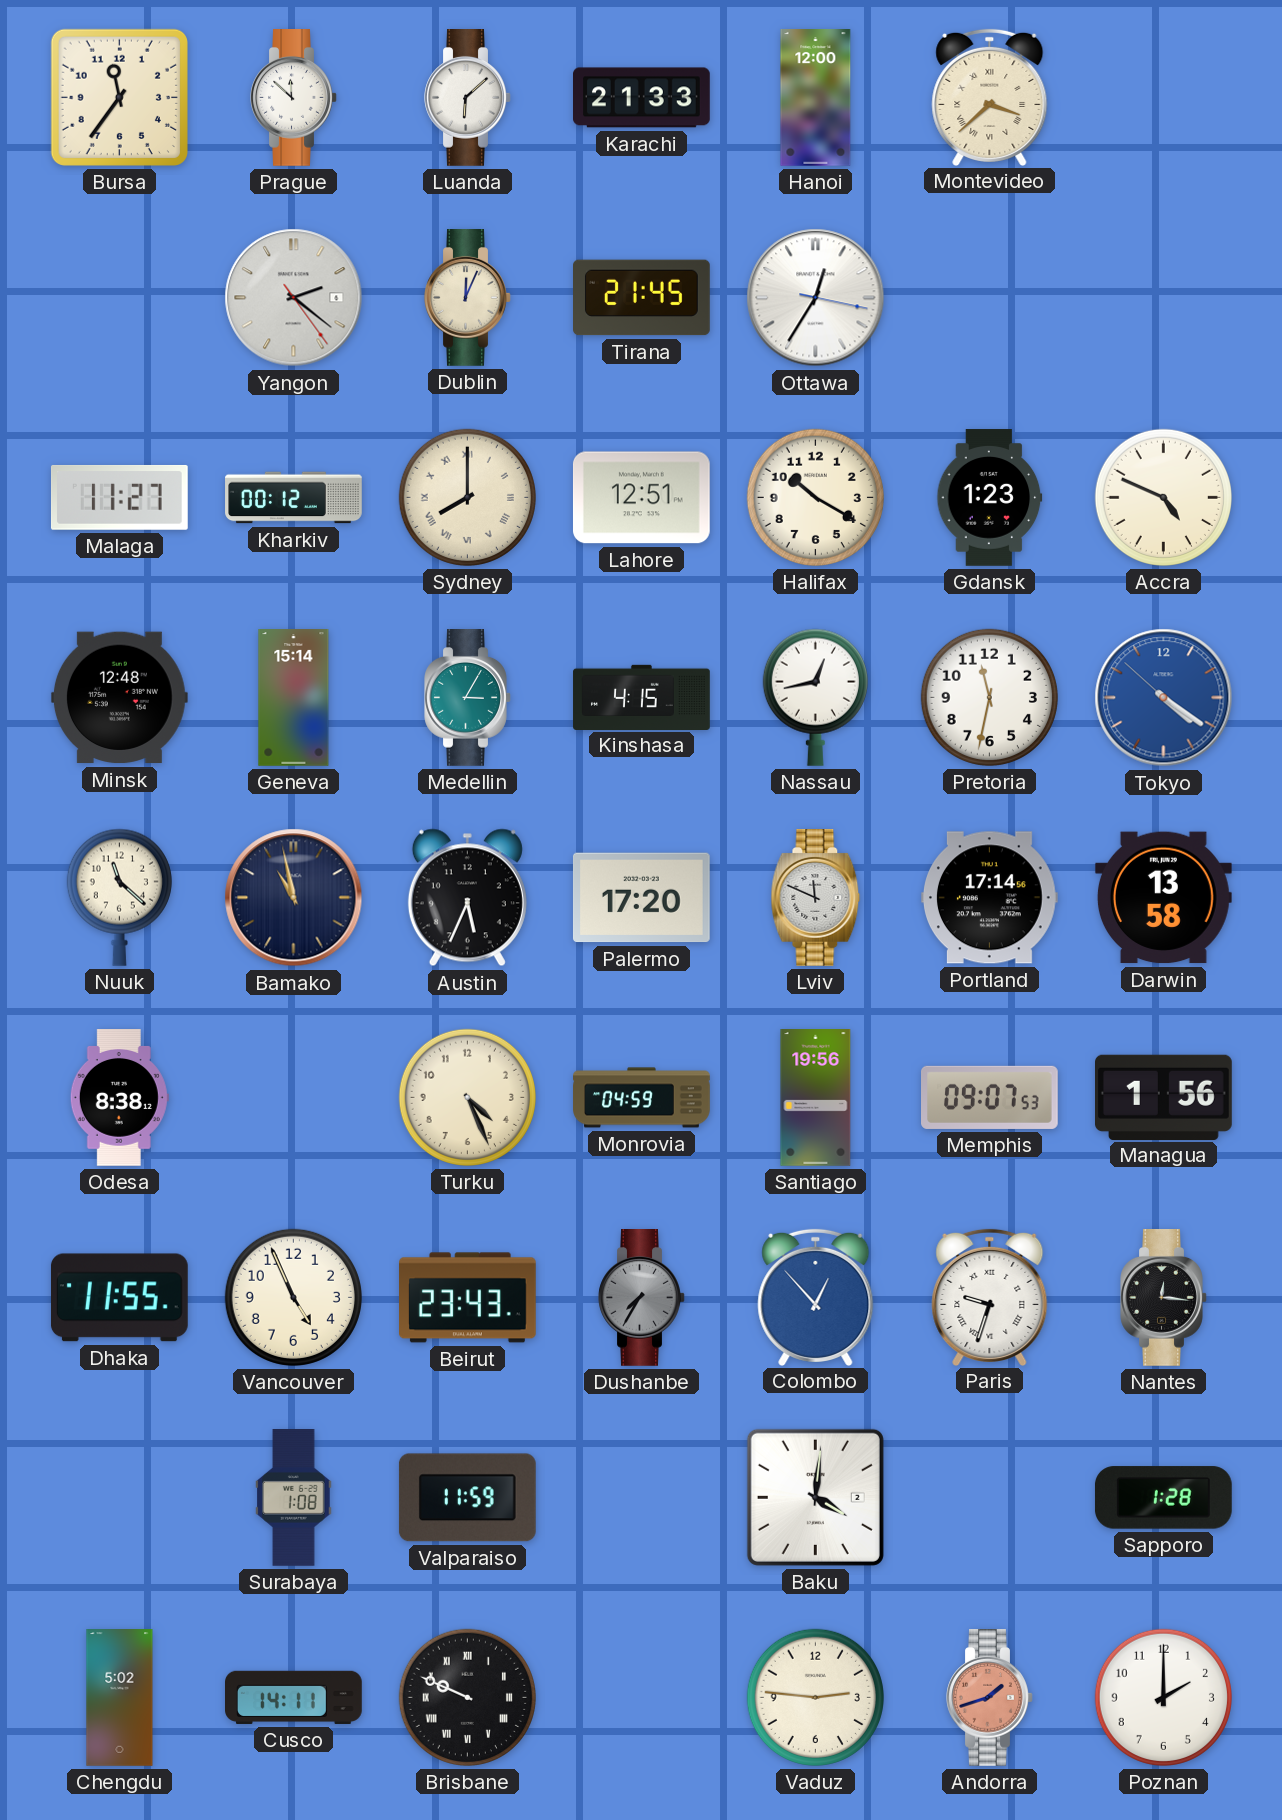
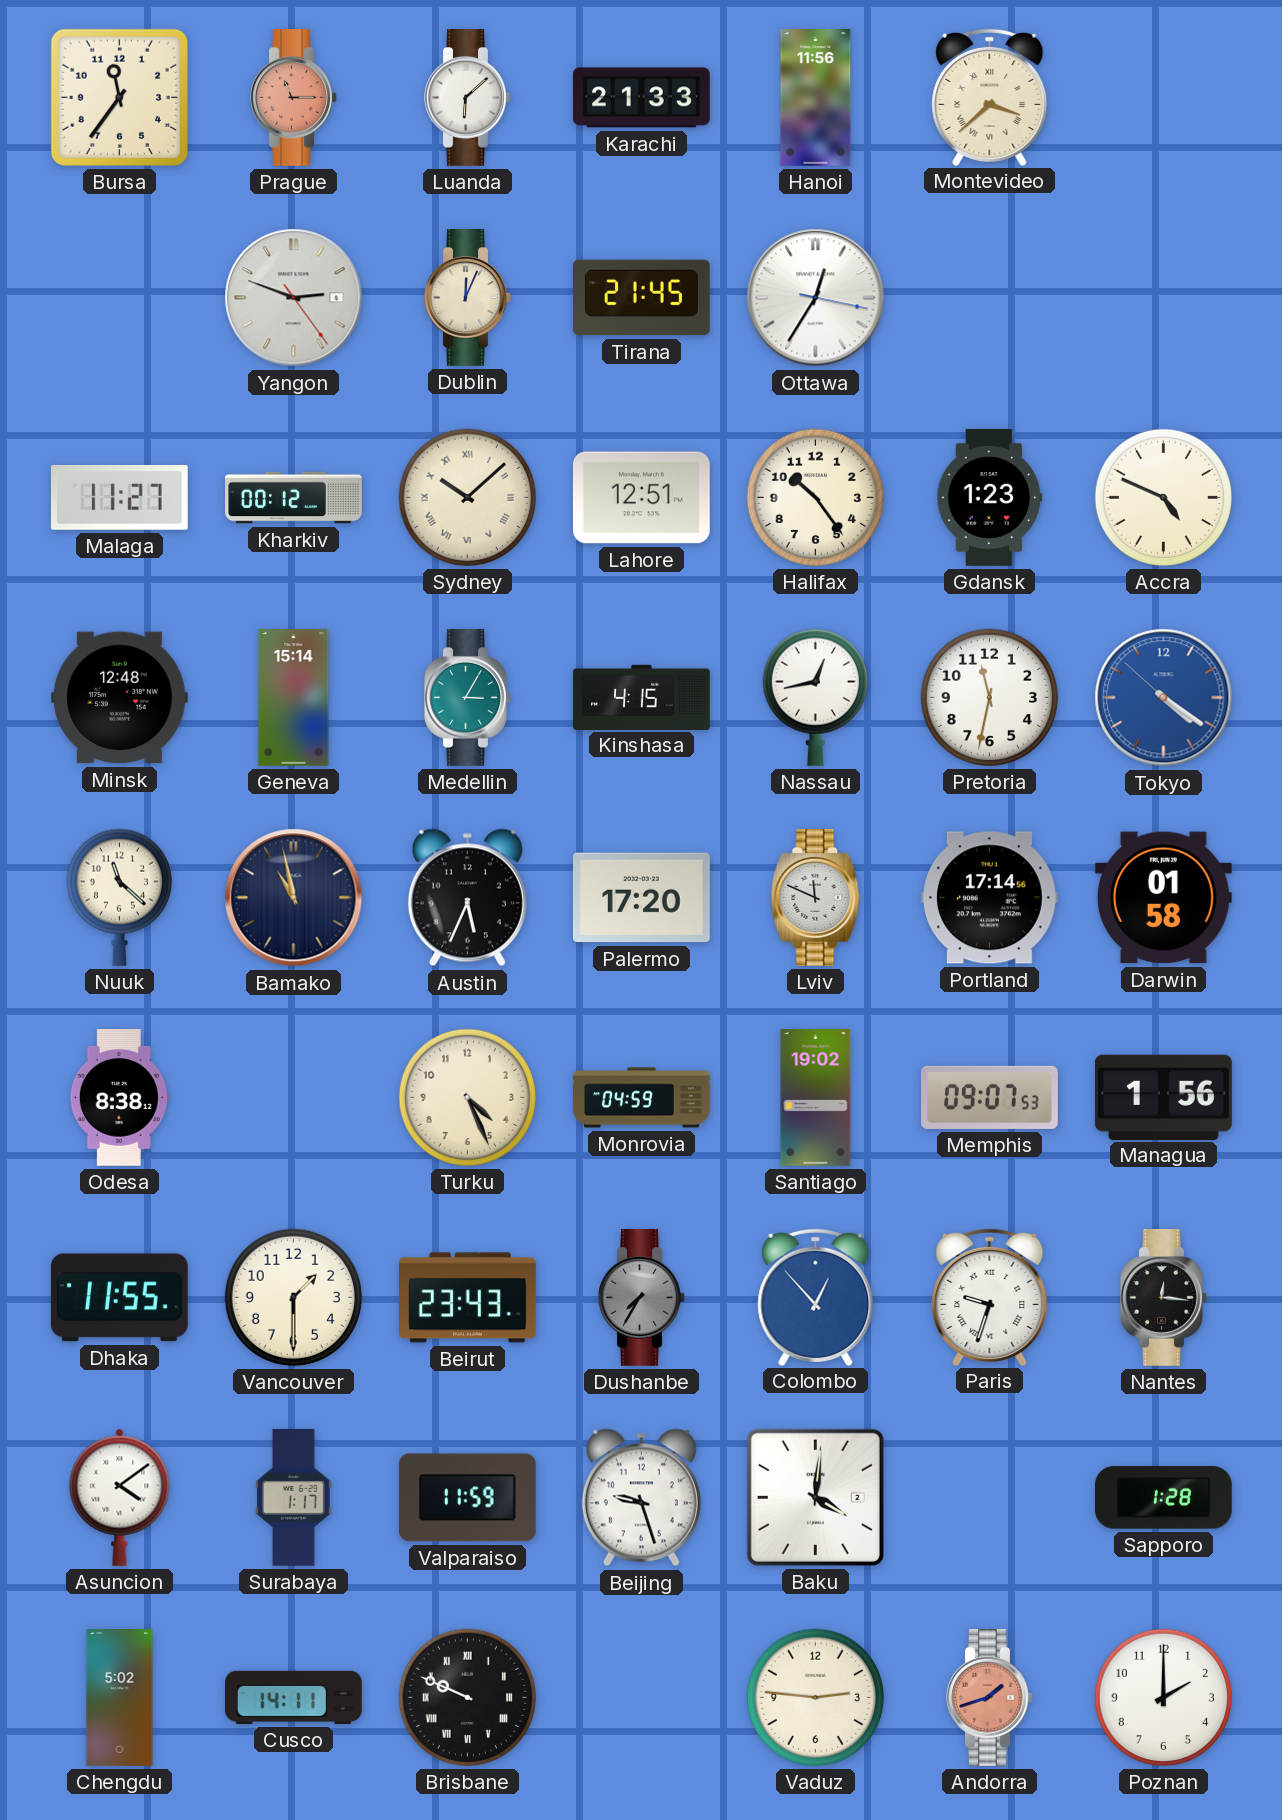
Prague: 11:52 -> 11:15
Prague dial: white -> salmon
Hanoi: 12:00 -> 11:56
Yangon: 2:21 -> 2:48
Sydney: 8:00 -> 10:08
Halifax: 10:20 -> 10:24
Darwin: 13:58 -> 01:58
Santiago: 19:56 -> 19:02
Vancouver: 4:56 -> 1:30
Asuncion: none -> 4:09
Surabaya: 1:08 -> 1:17
Beijing: none -> 9:27
